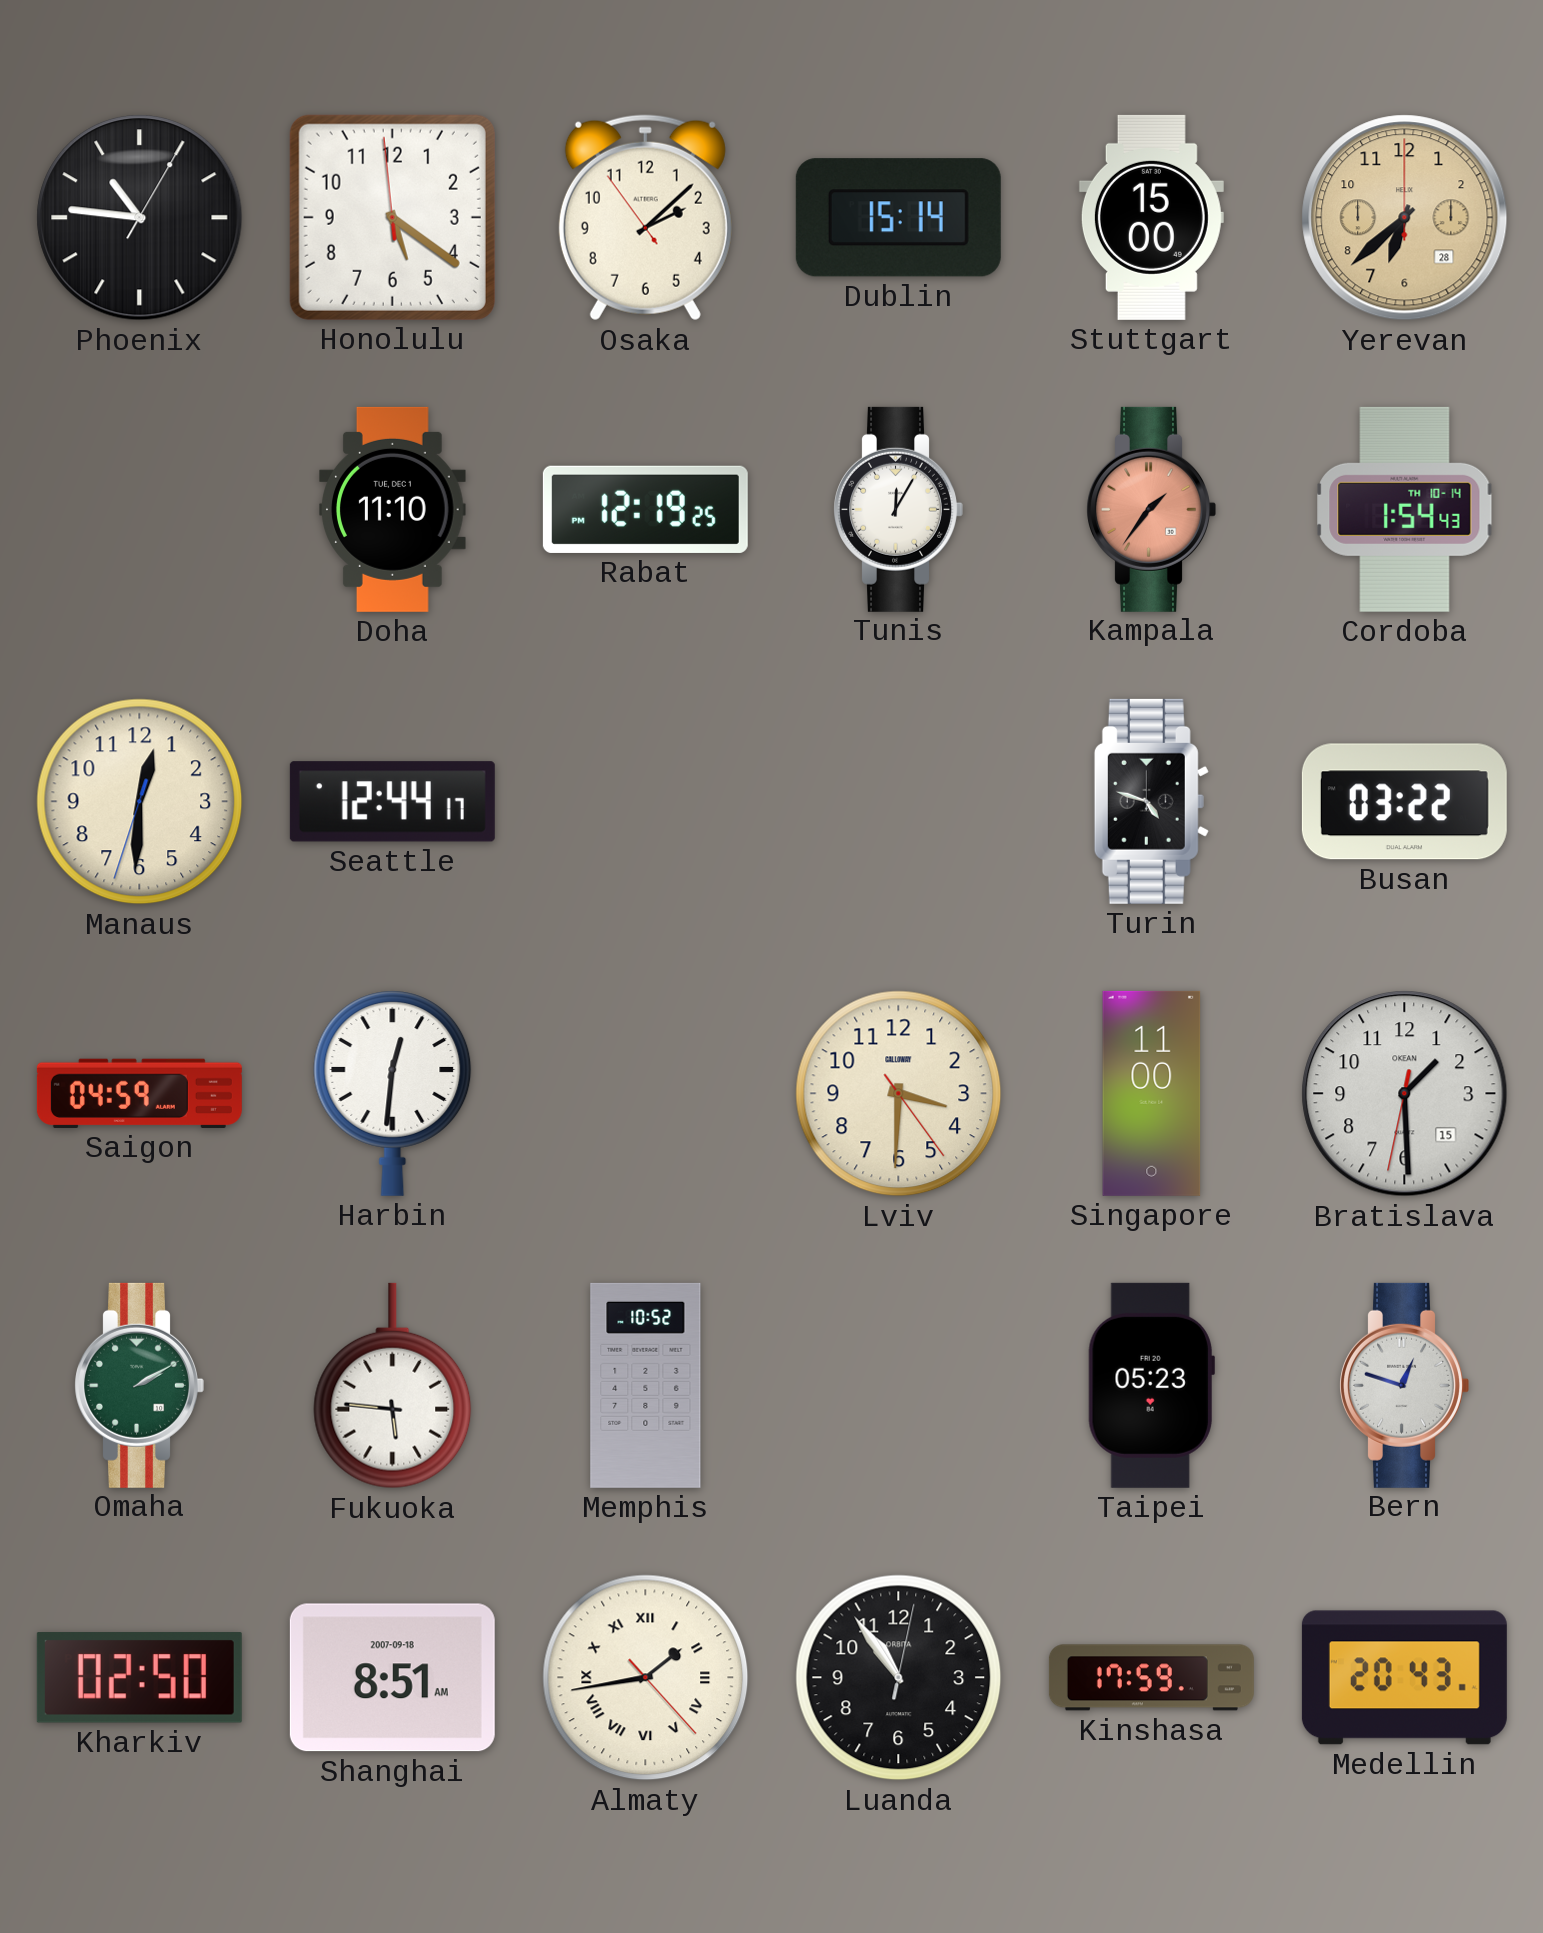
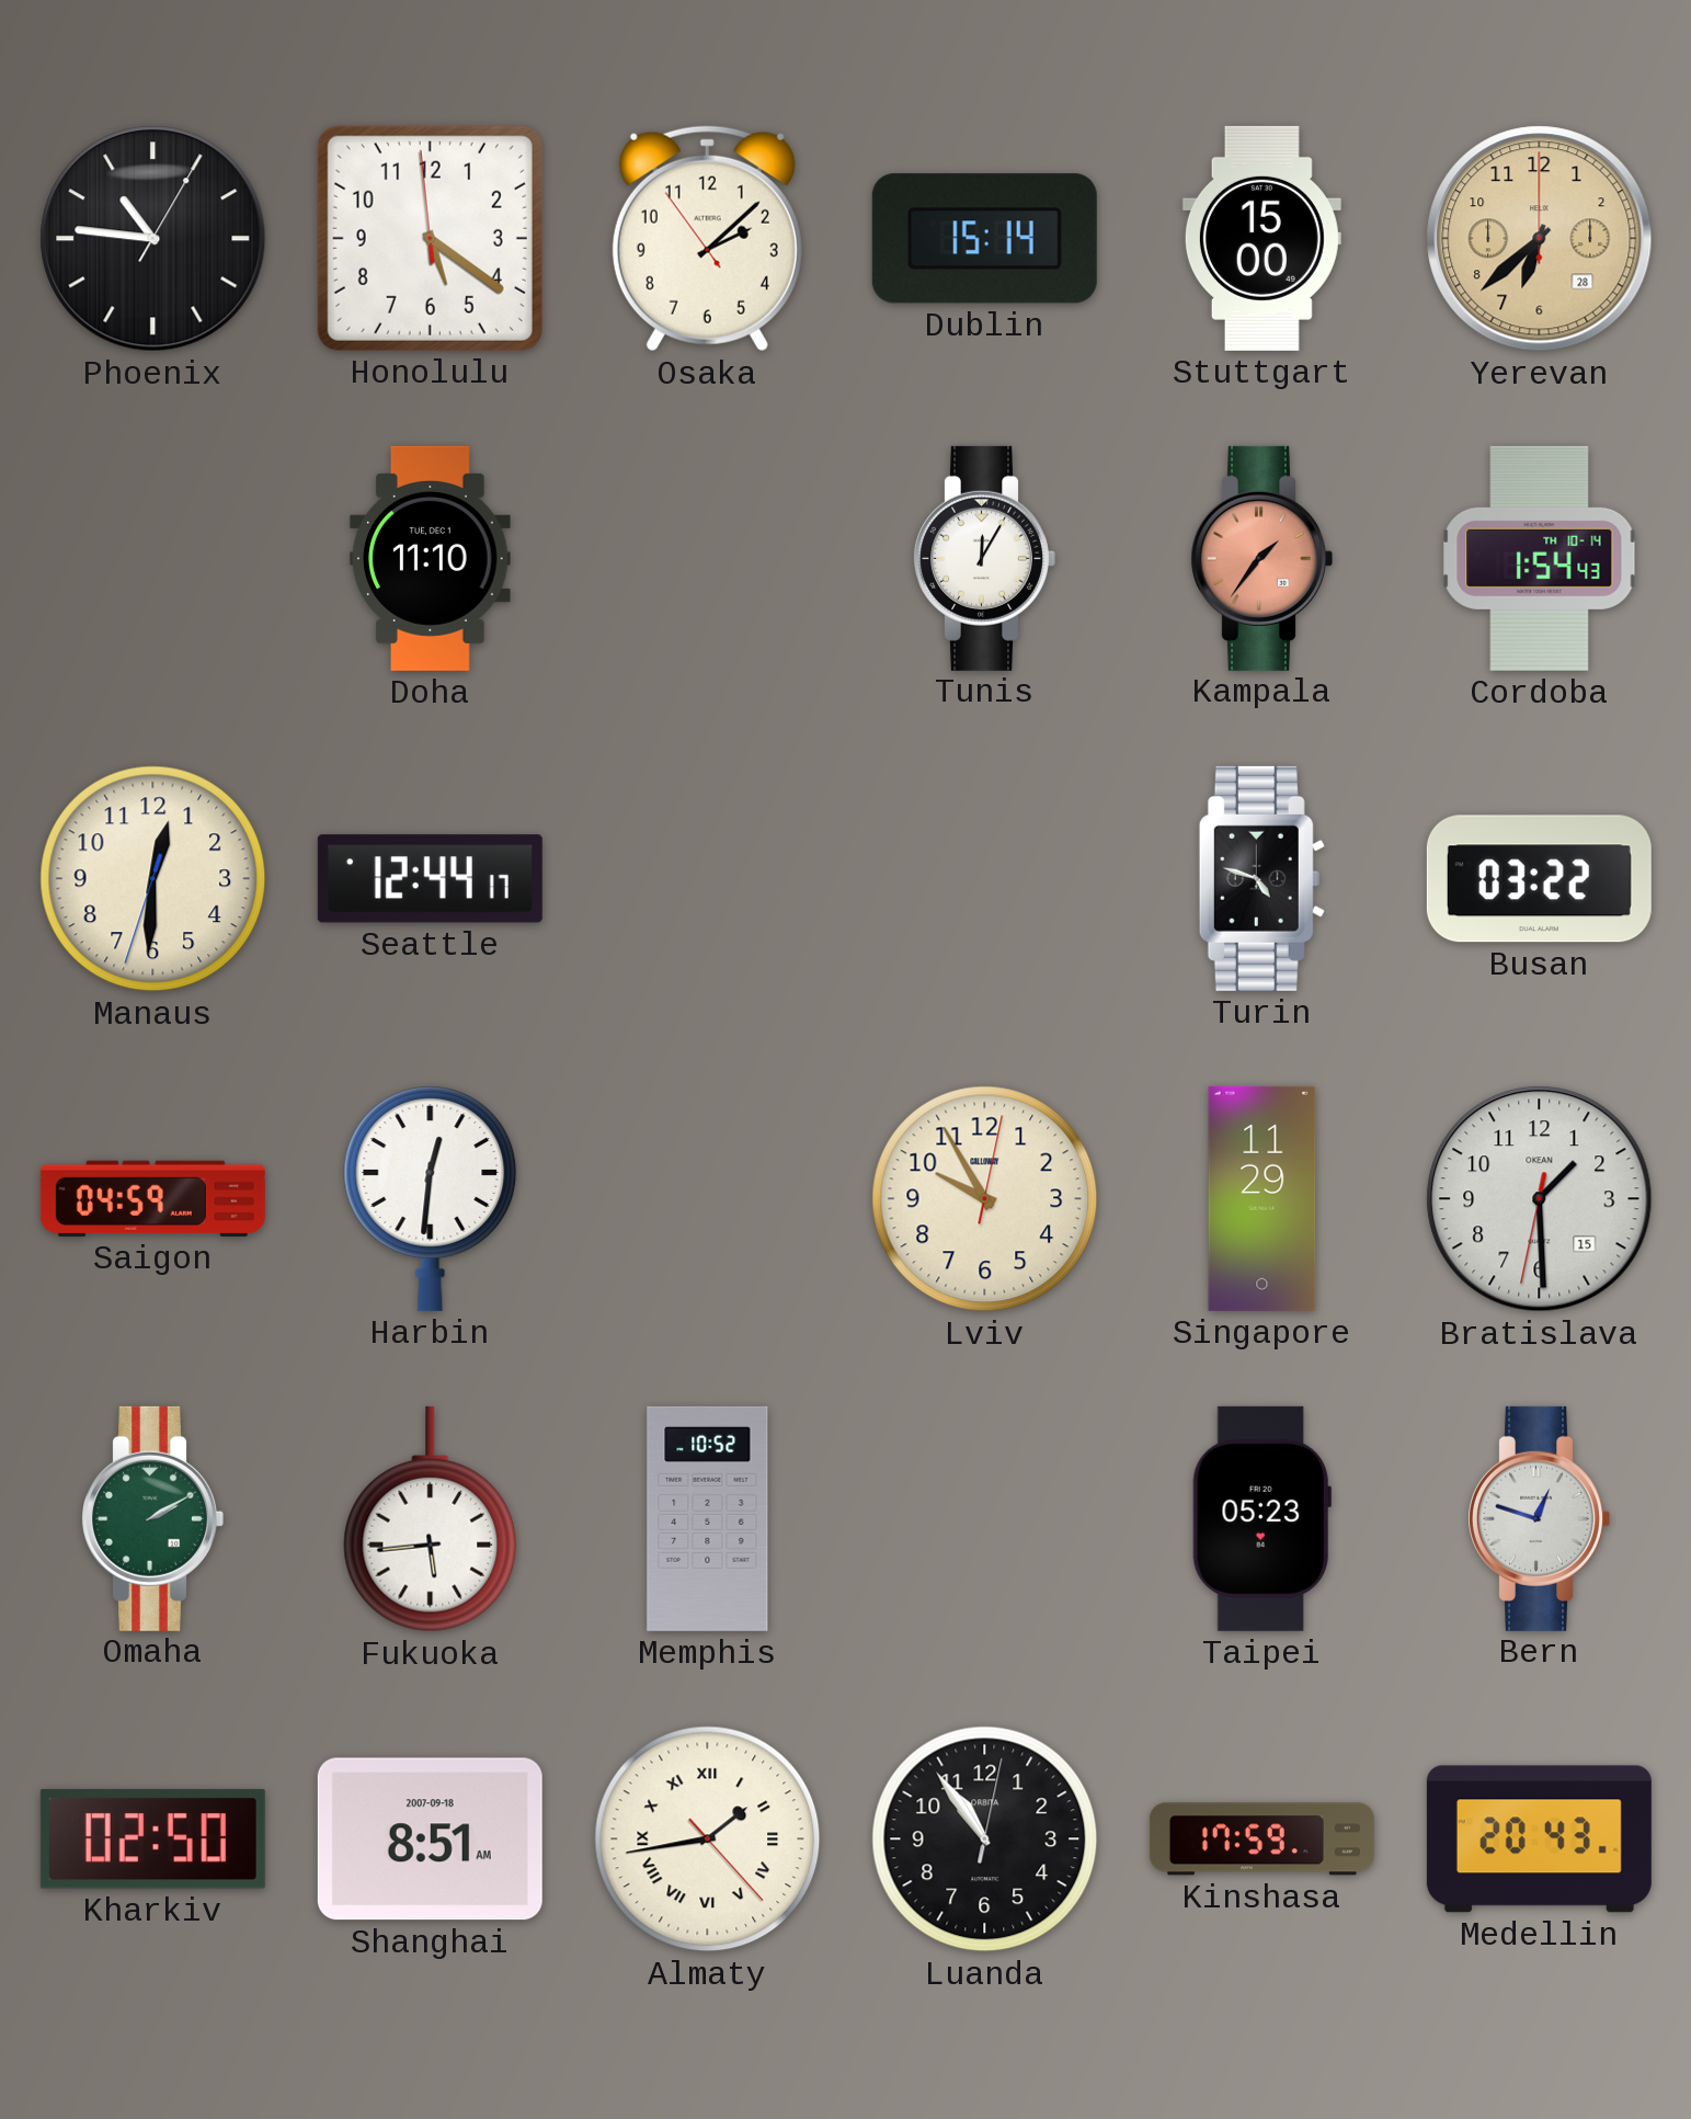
Rabat: 12:19 -> none
Lviv: 3:30 -> 9:55
Singapore: 11:00 -> 11:29
Fukuoka: 5:46 -> 5:44
